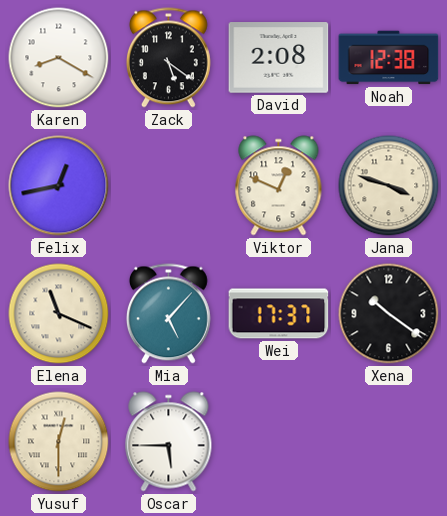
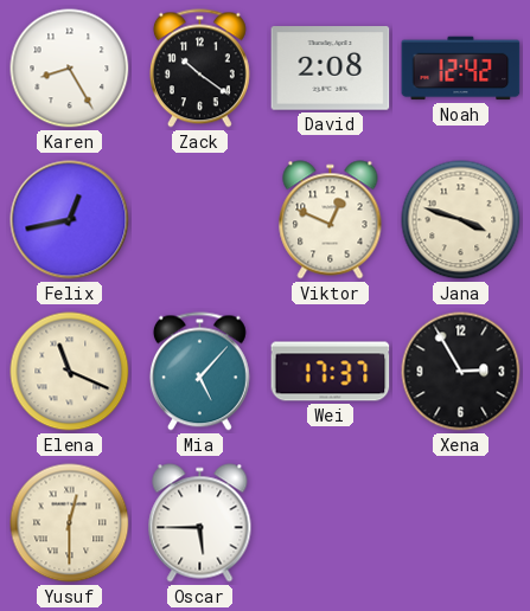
Karen: 8:20 -> 8:25
Zack: 5:21 -> 10:21
Noah: 12:38 -> 12:42
Xena: 10:21 -> 2:55
